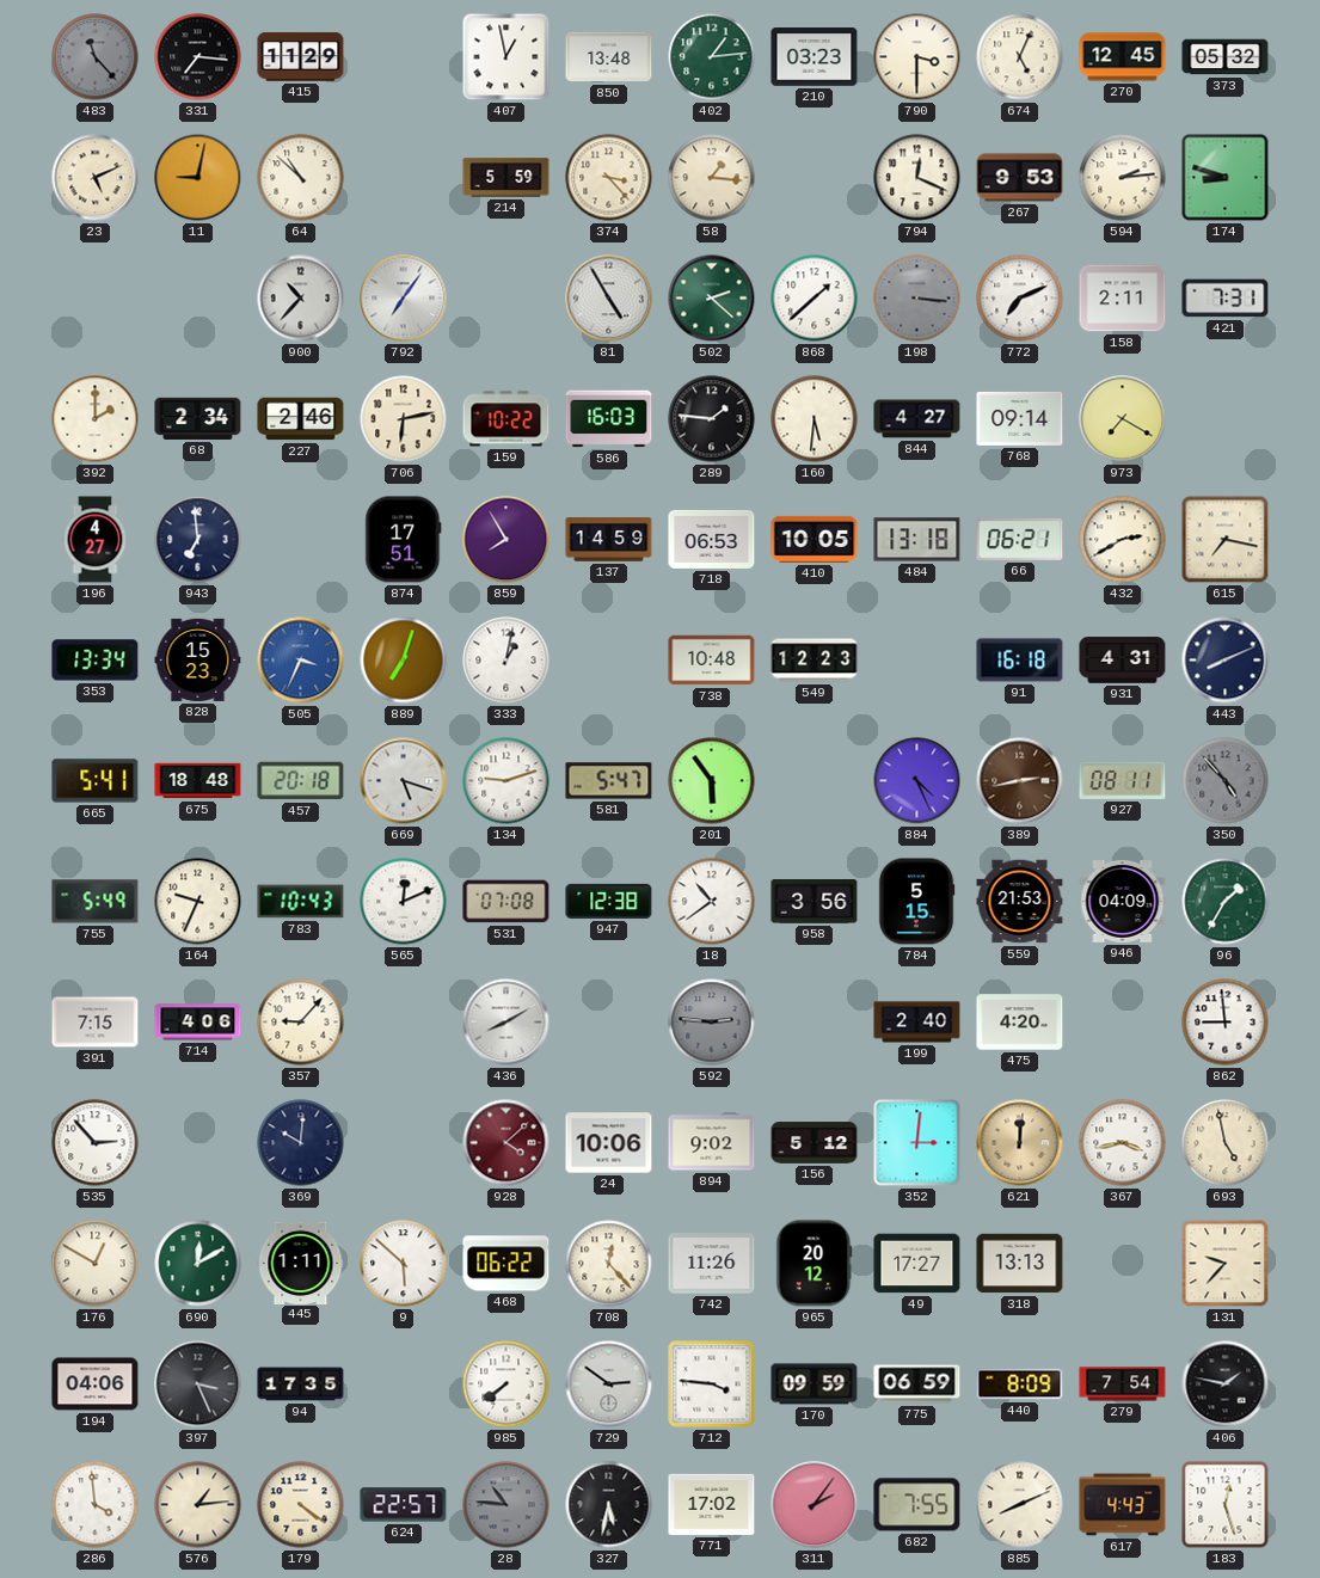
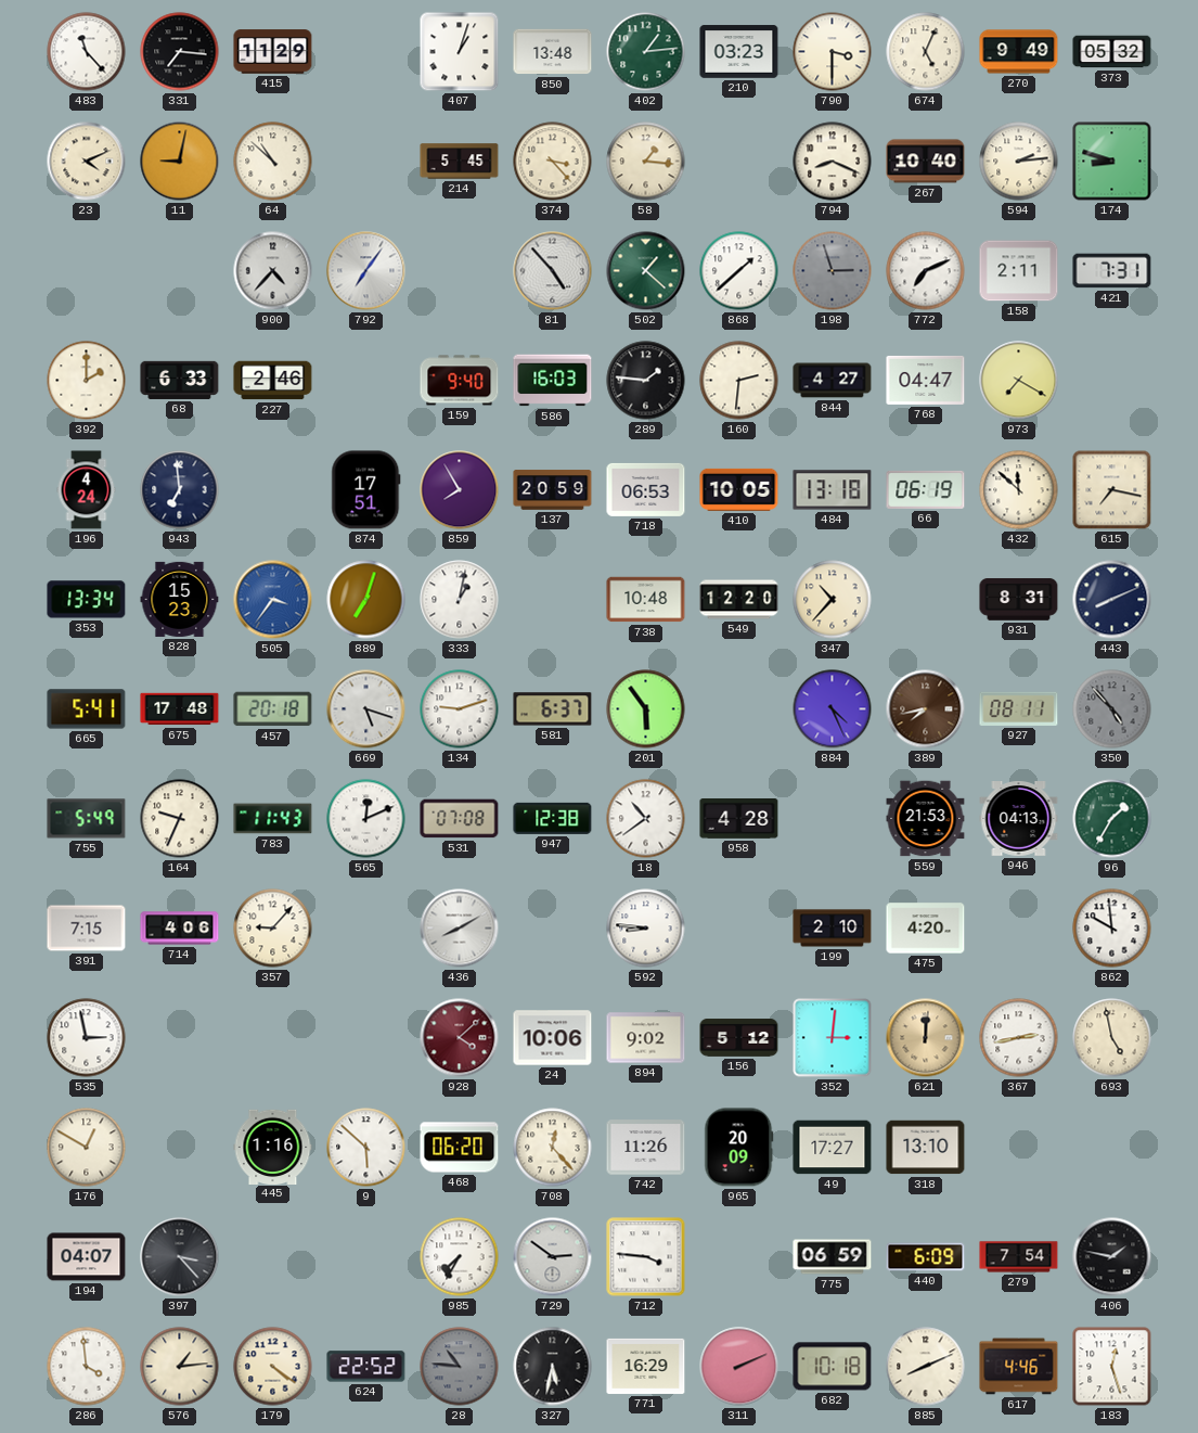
483 dial: grey -> white
407: 12:58 -> 1:03
270: 12:45 -> 9:49
23: 5:11 -> 4:11
214: 5:59 -> 5:45
794: 12:19 -> 8:19
267: 9:53 -> 10:40
900: 10:37 -> 4:37
81: 4:55 -> 4:53
502: 2:22 -> 1:22
198: 3:16 -> 2:57
68: 2:34 -> 6:33
706: 6:13 -> none
159: 10:22 -> 9:40
160: 5:31 -> 2:31
768: 09:14 -> 04:47
196: 4:27 -> 4:24
137: 14:59 -> 20:59
66: 06:21 -> 06:19
432: 2:40 -> 11:52
505: 3:34 -> 3:36
549: 12:23 -> 12:20
347: none -> 10:37
91: 16:18 -> none
931: 4:31 -> 8:31
675: 18:48 -> 17:48
581: 5:47 -> 6:37
389: 2:43 -> 7:43
783: 10:43 -> 11:43
958: 3:56 -> 4:28
784: 5:15 -> none
946: 04:09 -> 04:13
592: 2:46 -> 8:46
592 dial: grey -> white
199: 2:40 -> 2:10
862: 8:59 -> 9:59
535: 2:53 -> 2:58
369: 10:01 -> none
367: 3:43 -> 2:43
690: 12:10 -> none
445: 1:11 -> 1:16
468: 06:22 -> 06:20
965: 20:12 -> 20:09
318: 13:13 -> 13:10
131: 9:37 -> none
194: 04:06 -> 04:07
397: 3:26 -> 3:23
94: 17:35 -> none
985: 7:39 -> 7:35
170: 09:59 -> none
440: 8:09 -> 6:09
624: 22:57 -> 22:52
771: 17:02 -> 16:29
311: 2:06 -> 2:11
682: 7:55 -> 10:18
617: 4:43 -> 4:46
